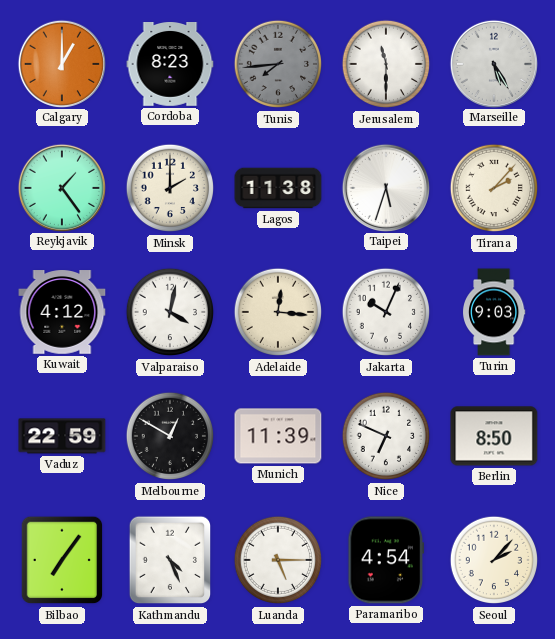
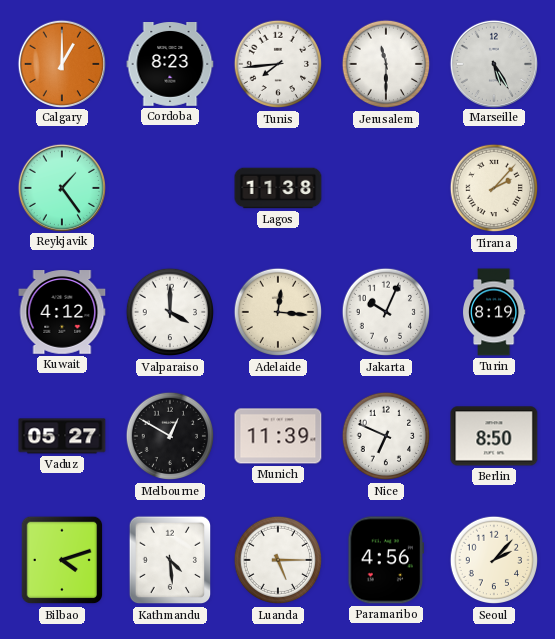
Tunis dial: grey -> white
Minsk: 2:00 -> none
Taipei: 5:33 -> none
Valparaiso: 4:02 -> 4:00
Turin: 9:03 -> 8:19
Vaduz: 22:59 -> 05:27
Bilbao: 7:06 -> 4:12
Kathmandu: 4:26 -> 4:29
Paramaribo: 4:54 -> 4:56
